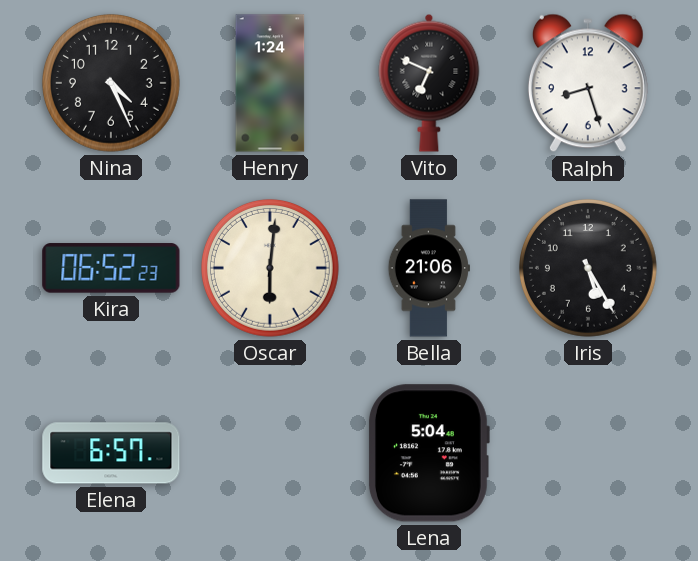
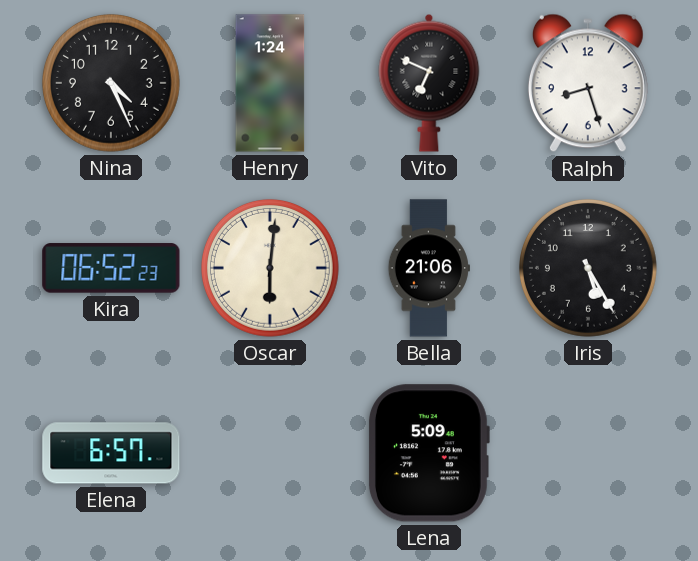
Lena: 5:04 -> 5:09
